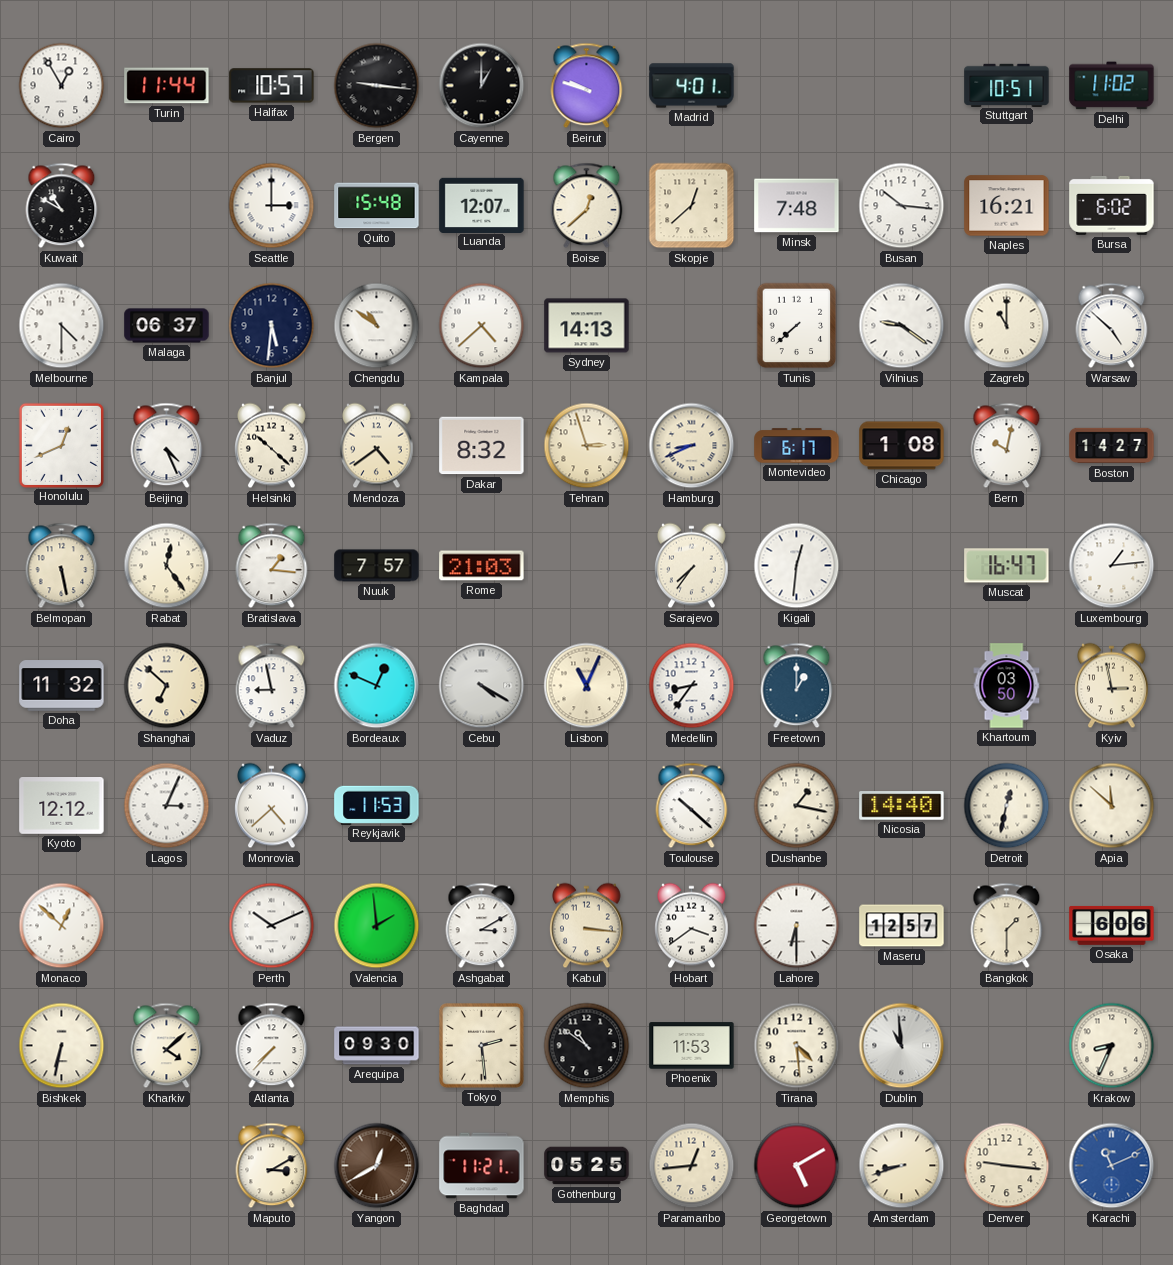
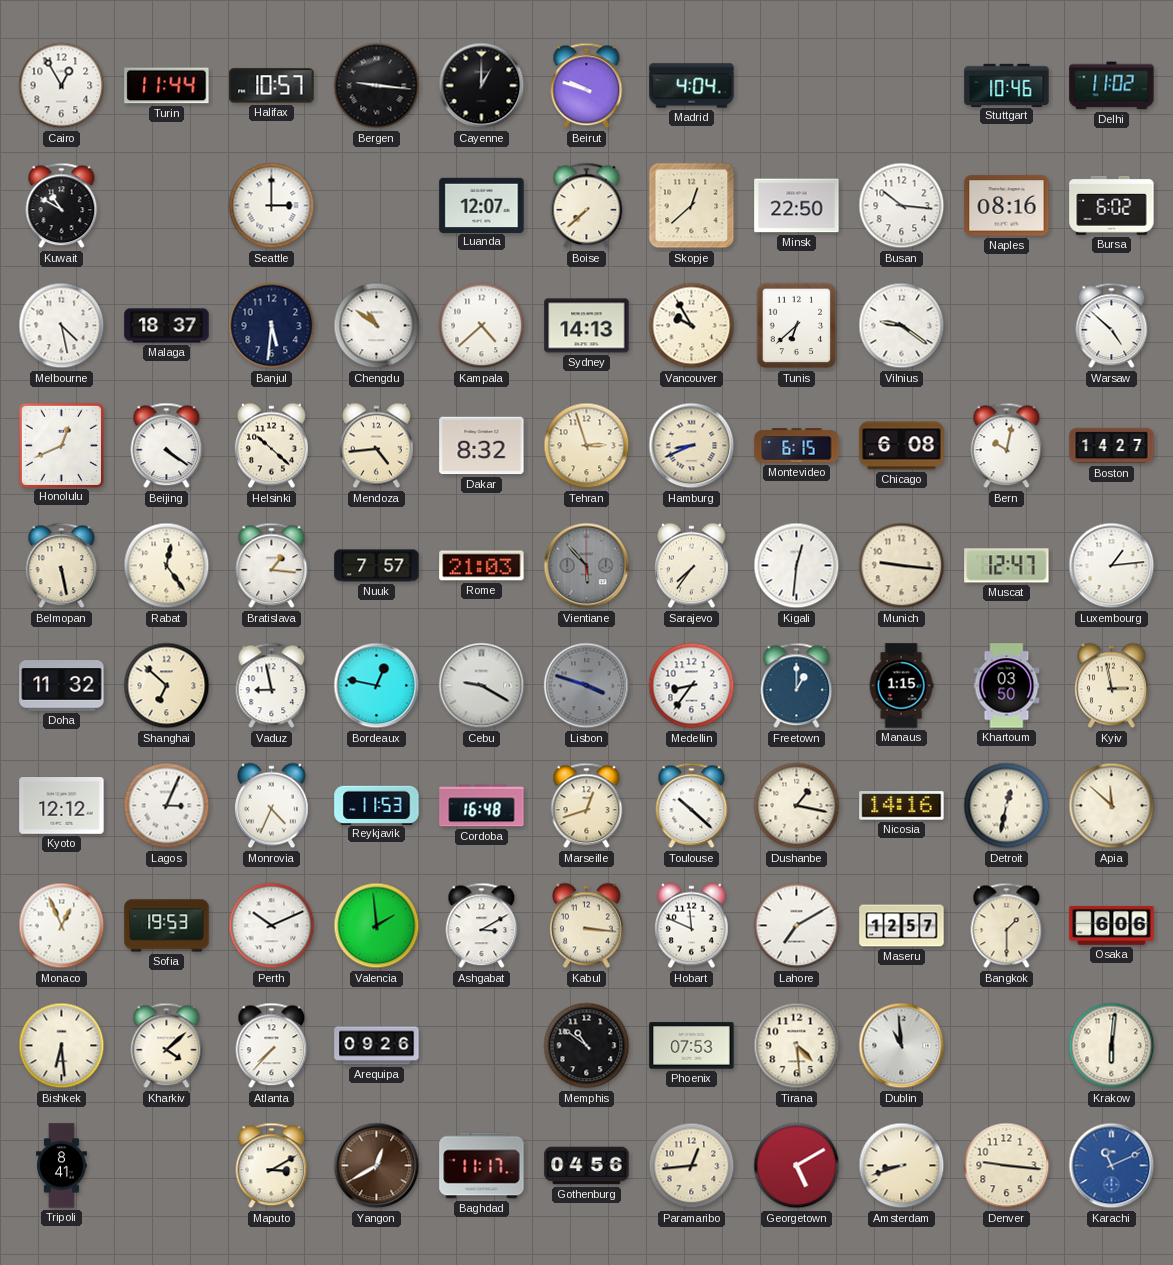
Madrid: 4:01 -> 4:04
Stuttgart: 10:51 -> 10:46
Quito: 15:48 -> none
Boise: 12:38 -> 7:38
Minsk: 7:48 -> 22:50
Naples: 16:21 -> 08:16
Melbourne: 4:30 -> 4:28
Malaga: 06:37 -> 18:37
Vancouver: none -> 9:55
Tunis: 7:38 -> 6:38
Zagreb: 11:00 -> none
Beijing: 4:26 -> 4:21
Mendoza: 4:39 -> 4:44
Montevideo: 6:17 -> 6:15
Chicago: 1:08 -> 6:08
Vientiane: none -> 5:53
Munich: none -> 9:16
Muscat: 16:47 -> 12:47
Bordeaux: 12:49 -> 12:47
Cebu: 4:20 -> 9:20
Lisbon: 11:04 -> 3:48
Lisbon dial: cream -> grey
Manaus: none -> 1:15
Monrovia: 4:38 -> 4:34
Cordoba: none -> 16:48
Marseille: none -> 12:42
Nicosia: 14:40 -> 14:16
Monaco: 12:52 -> 12:56
Sofia: none -> 19:53
Hobart: 3:39 -> 11:49
Lahore: 6:30 -> 7:10
Bishkek: 6:32 -> 6:29
Arequipa: 09:30 -> 09:26
Tokyo: 2:29 -> none
Phoenix: 11:53 -> 07:53
Krakow: 8:34 -> 6:01
Tripoli: none -> 8:41
Baghdad: 11:21 -> 11:17
Gothenburg: 05:25 -> 04:56
